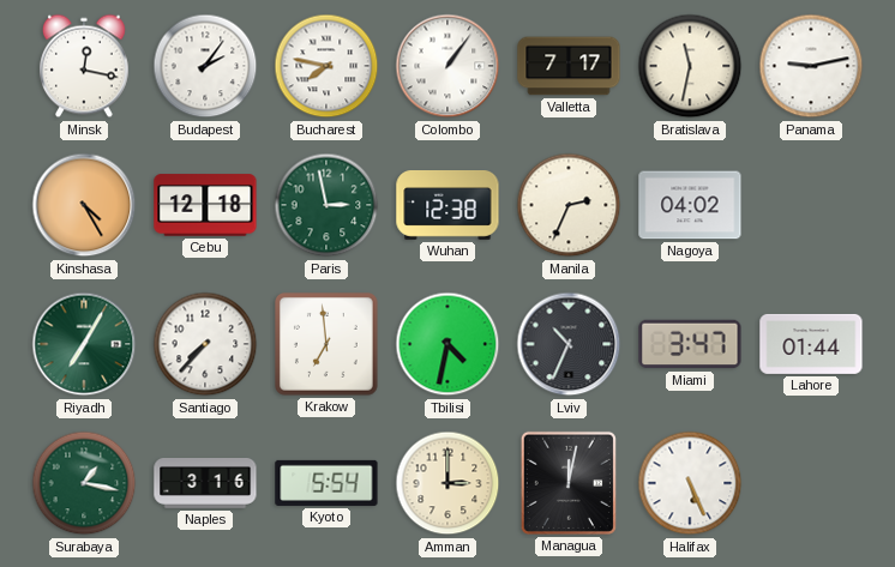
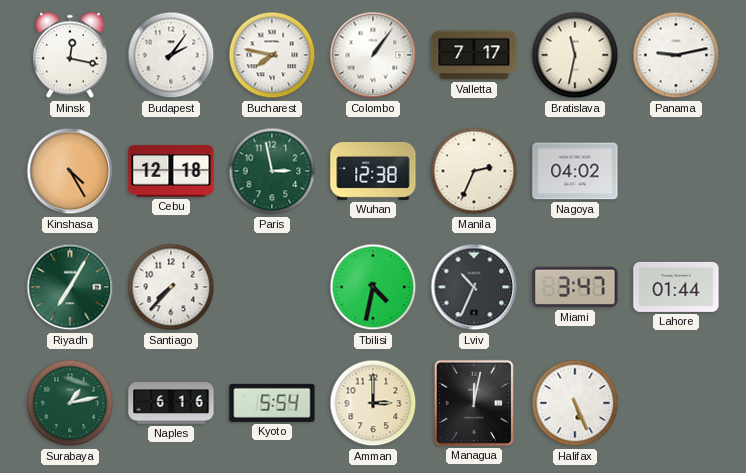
Krakow: 6:59 -> none
Surabaya: 1:17 -> 1:13
Naples: 3:16 -> 6:16
